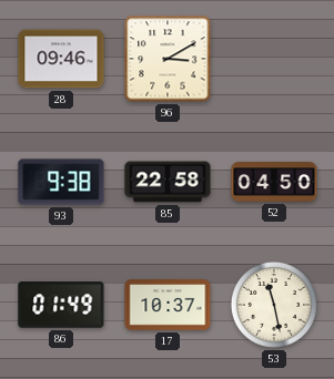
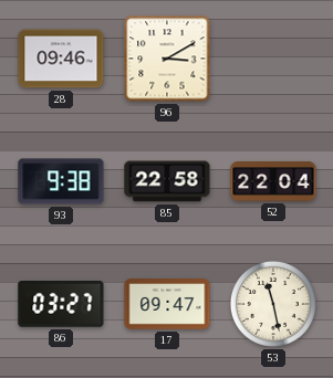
52: 04:50 -> 22:04
86: 01:49 -> 03:27
17: 10:37 -> 09:47
